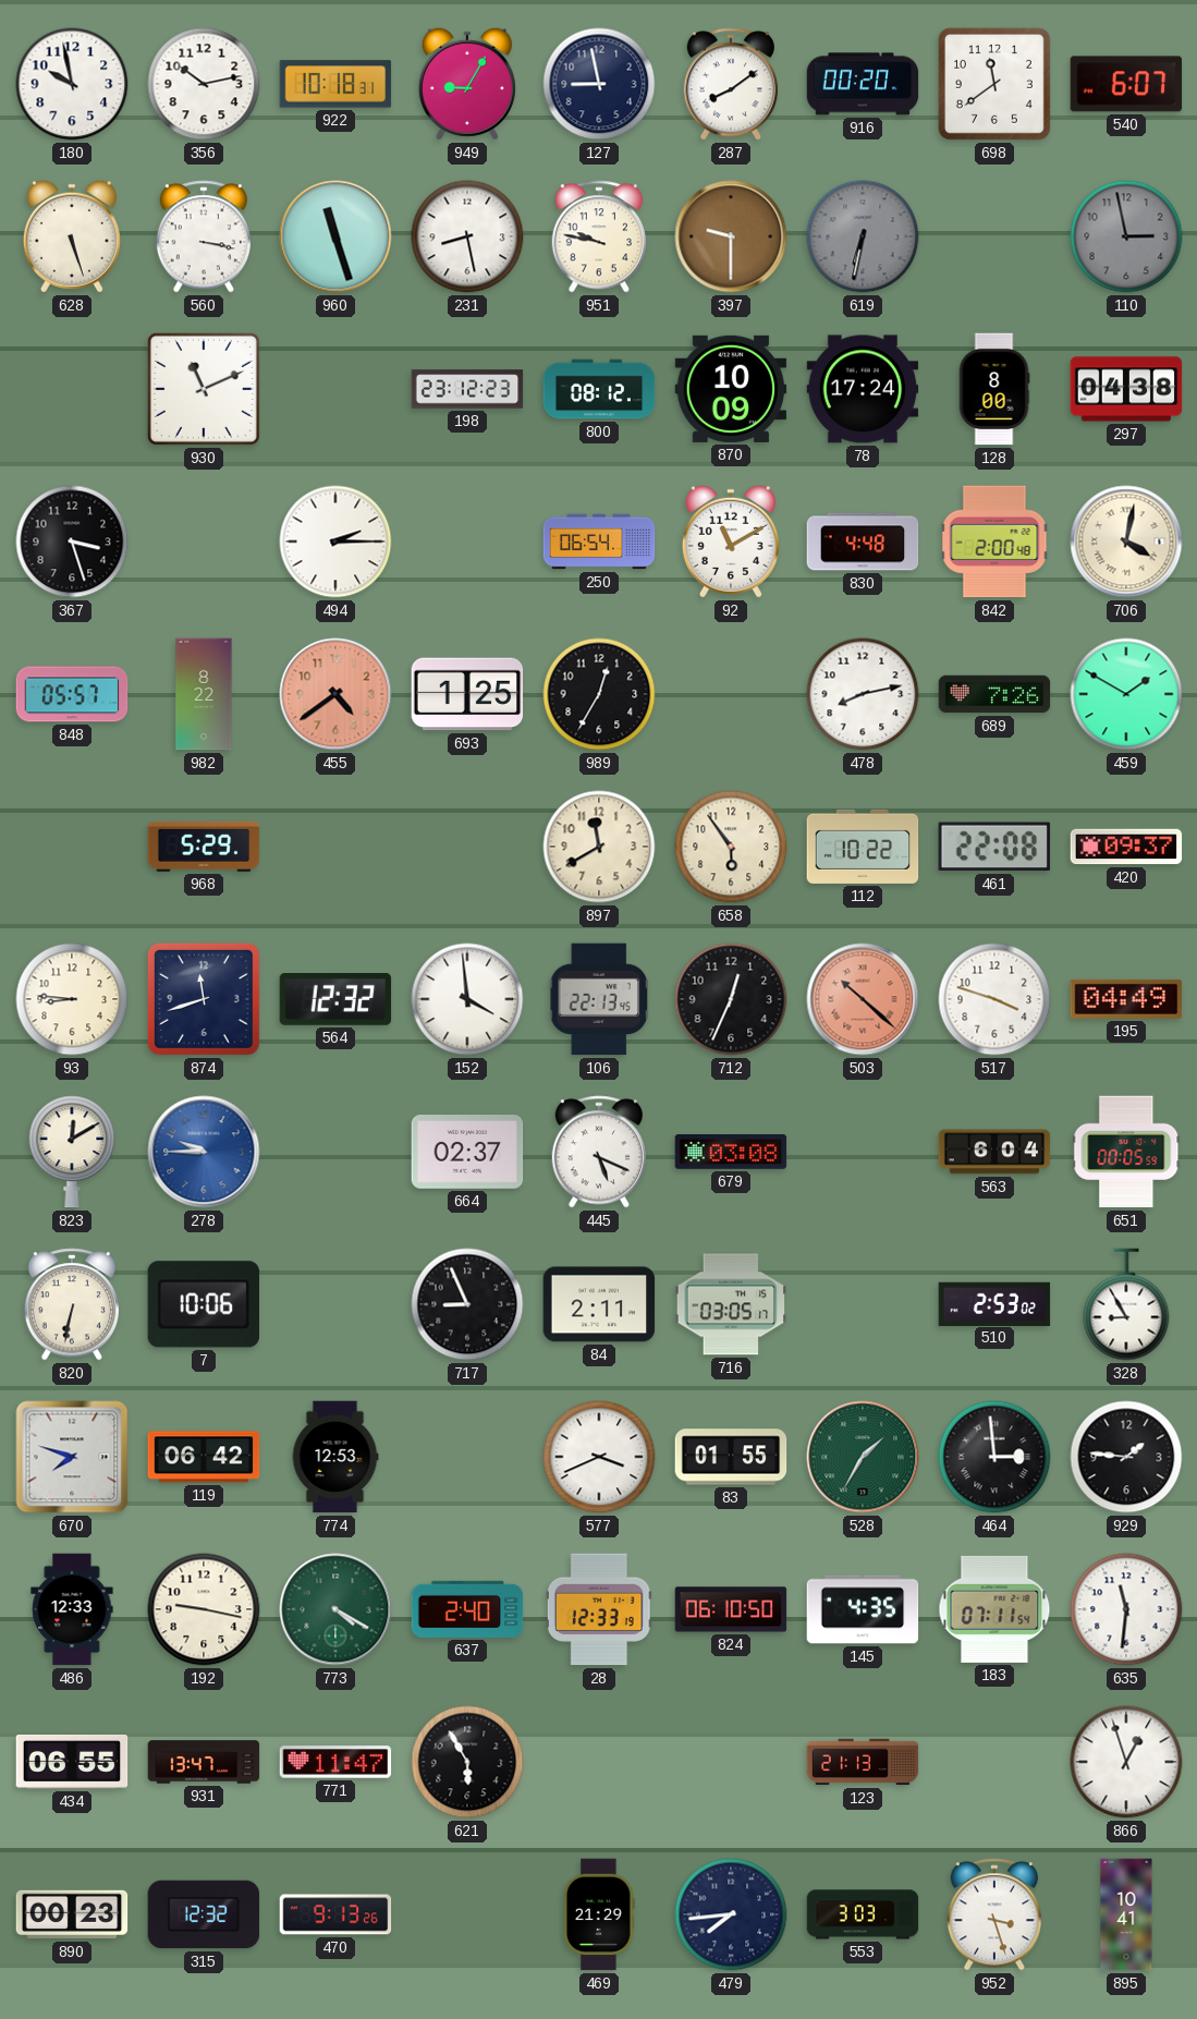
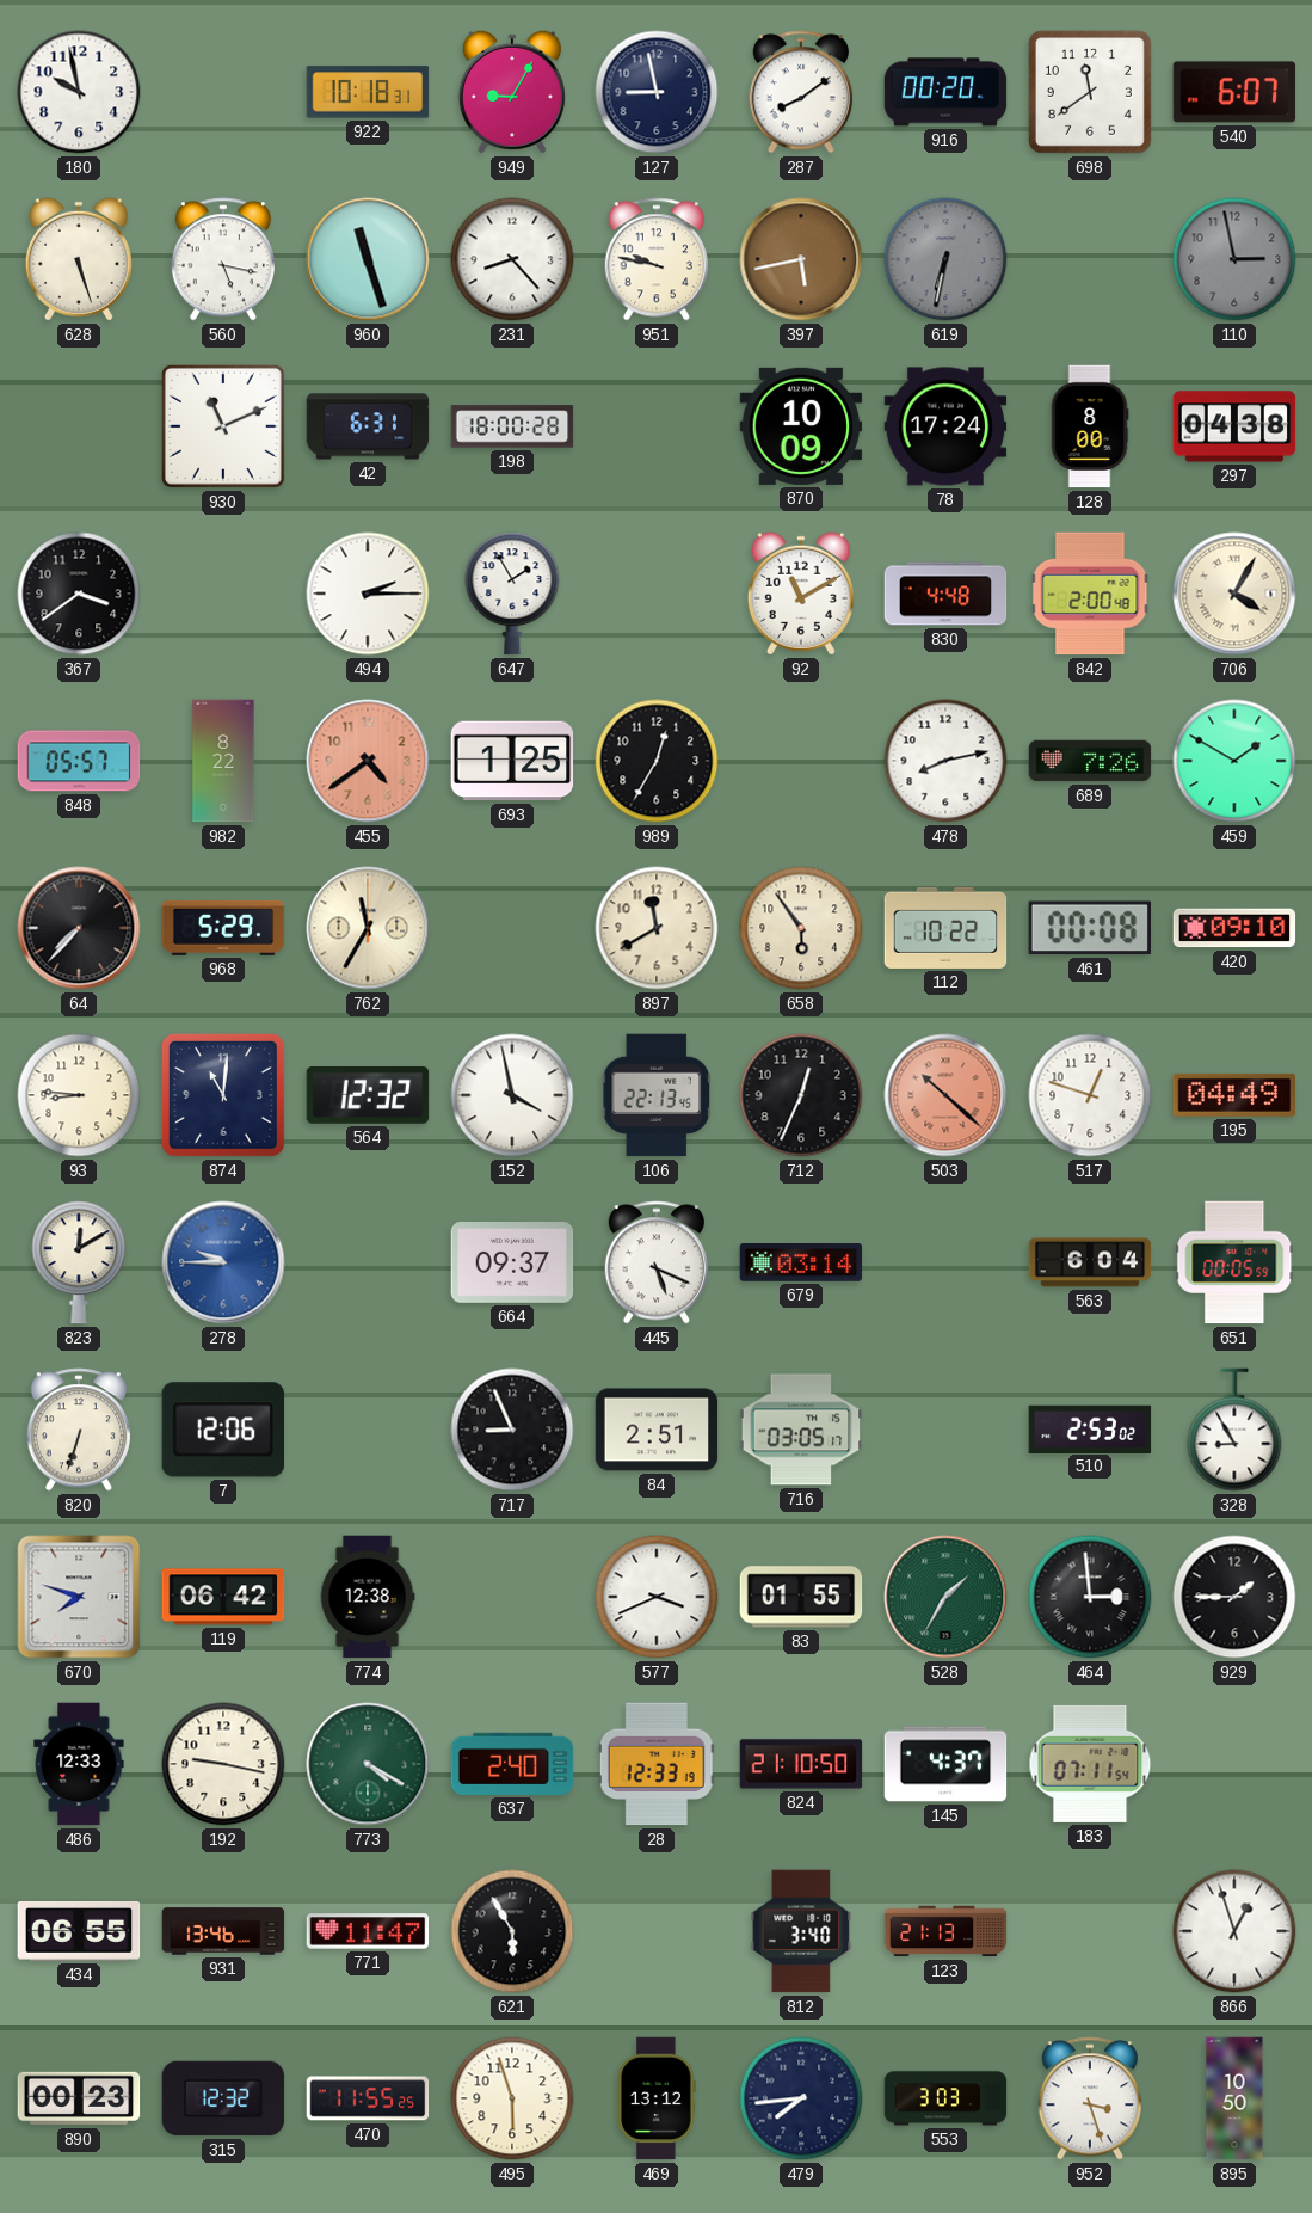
356: 10:13 -> none
560: 3:17 -> 5:17
231: 8:28 -> 8:23
397: 9:30 -> 5:43
42: none -> 6:31
198: 23:12 -> 18:00
800: 08:12 -> none
367: 3:27 -> 3:39
647: none -> 1:55
250: 06:54 -> none
706: 4:02 -> 4:05
64: none -> 7:37
762: none -> 11:35
461: 22:08 -> 00:08
420: 09:37 -> 09:10
874: 11:42 -> 11:01
152: 3:59 -> 3:58
517: 3:48 -> 12:48
664: 02:37 -> 09:37
679: 03:08 -> 03:14
820: 6:32 -> 6:33
7: 10:06 -> 12:06
84: 2:11 -> 2:51
774: 12:53 -> 12:38
929: 1:46 -> 1:45
824: 06:10 -> 21:10
145: 4:35 -> 4:37
635: 11:31 -> none
931: 13:47 -> 13:46
812: none -> 3:40
470: 9:13 -> 11:55
495: none -> 5:57
469: 21:29 -> 13:12
895: 10:41 -> 10:50
